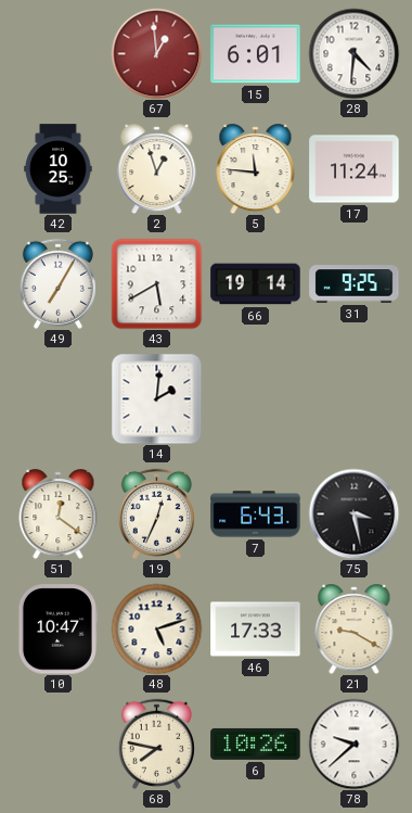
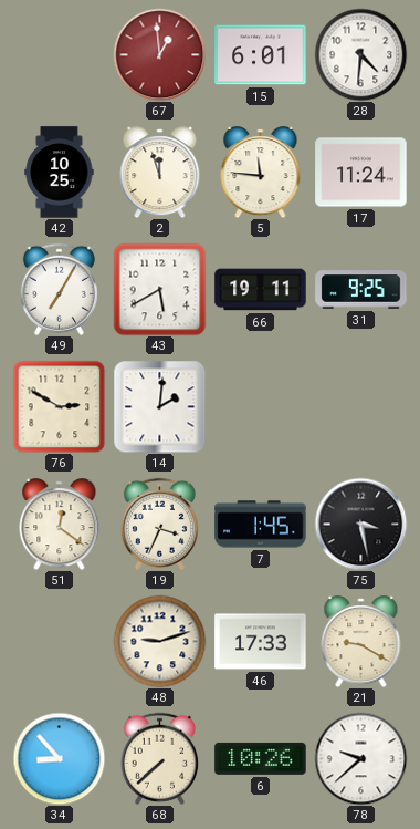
2: 12:57 -> 11:57
66: 19:14 -> 19:11
76: none -> 2:50
19: 12:34 -> 3:34
7: 6:43 -> 1:45
10: 10:47 -> none
48: 5:12 -> 9:12
34: none -> 8:53
68: 7:47 -> 7:38
